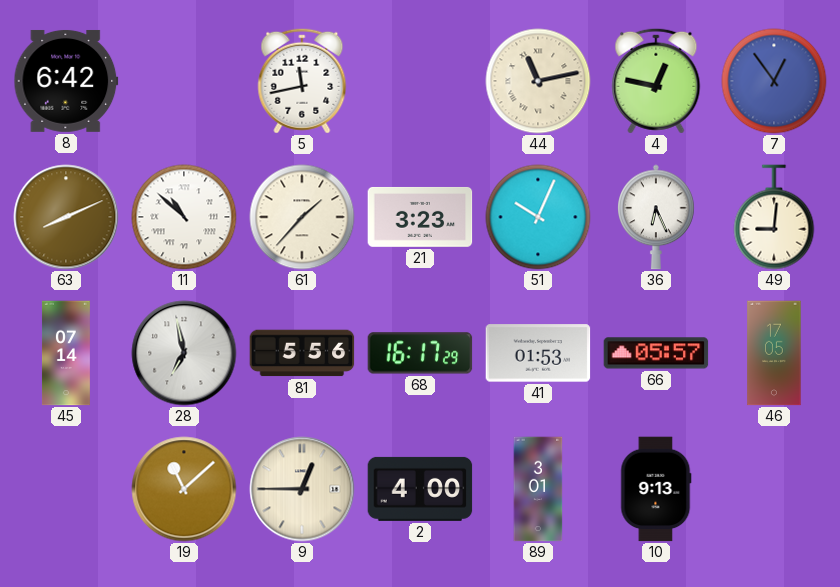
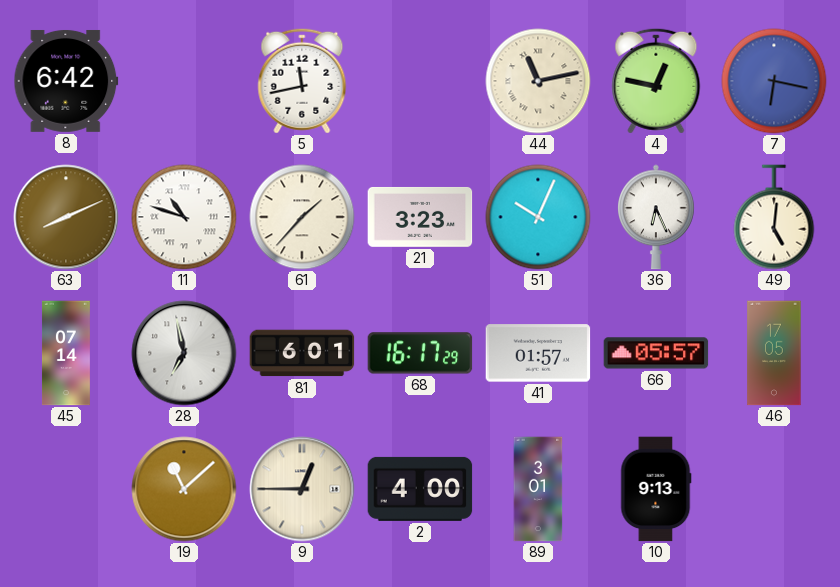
7: 12:54 -> 6:17
11: 10:52 -> 10:48
49: 9:01 -> 5:01
81: 5:56 -> 6:01
41: 01:53 -> 01:57
